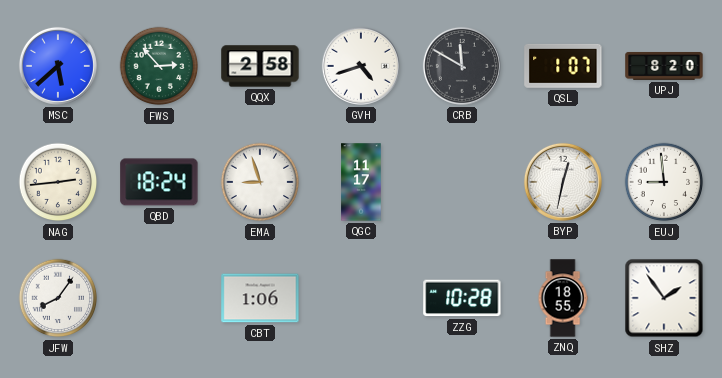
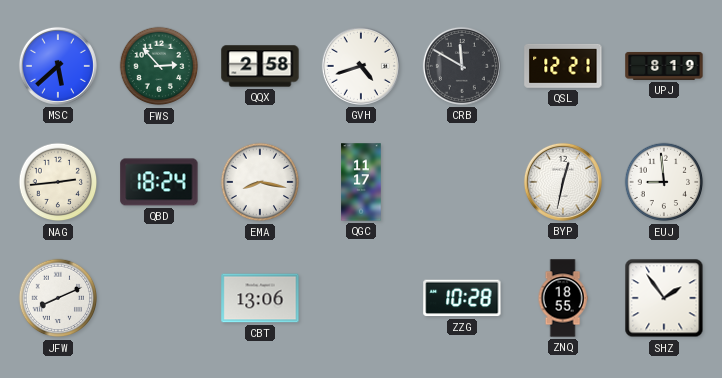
QSL: 1:07 -> 12:21
UPJ: 8:20 -> 8:19
EMA: 8:57 -> 8:17
JFW: 8:06 -> 8:11
CBT: 1:06 -> 13:06
